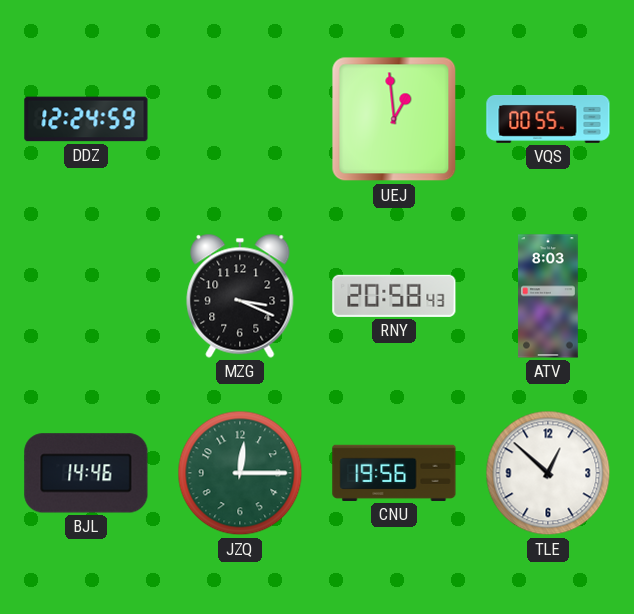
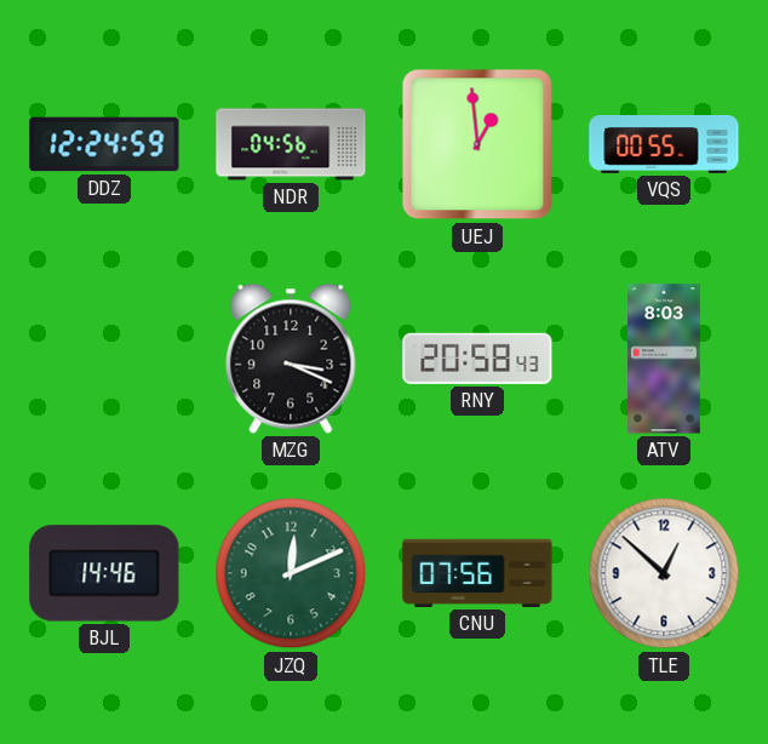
NDR: none -> 04:56
JZQ: 12:15 -> 12:11
CNU: 19:56 -> 07:56
